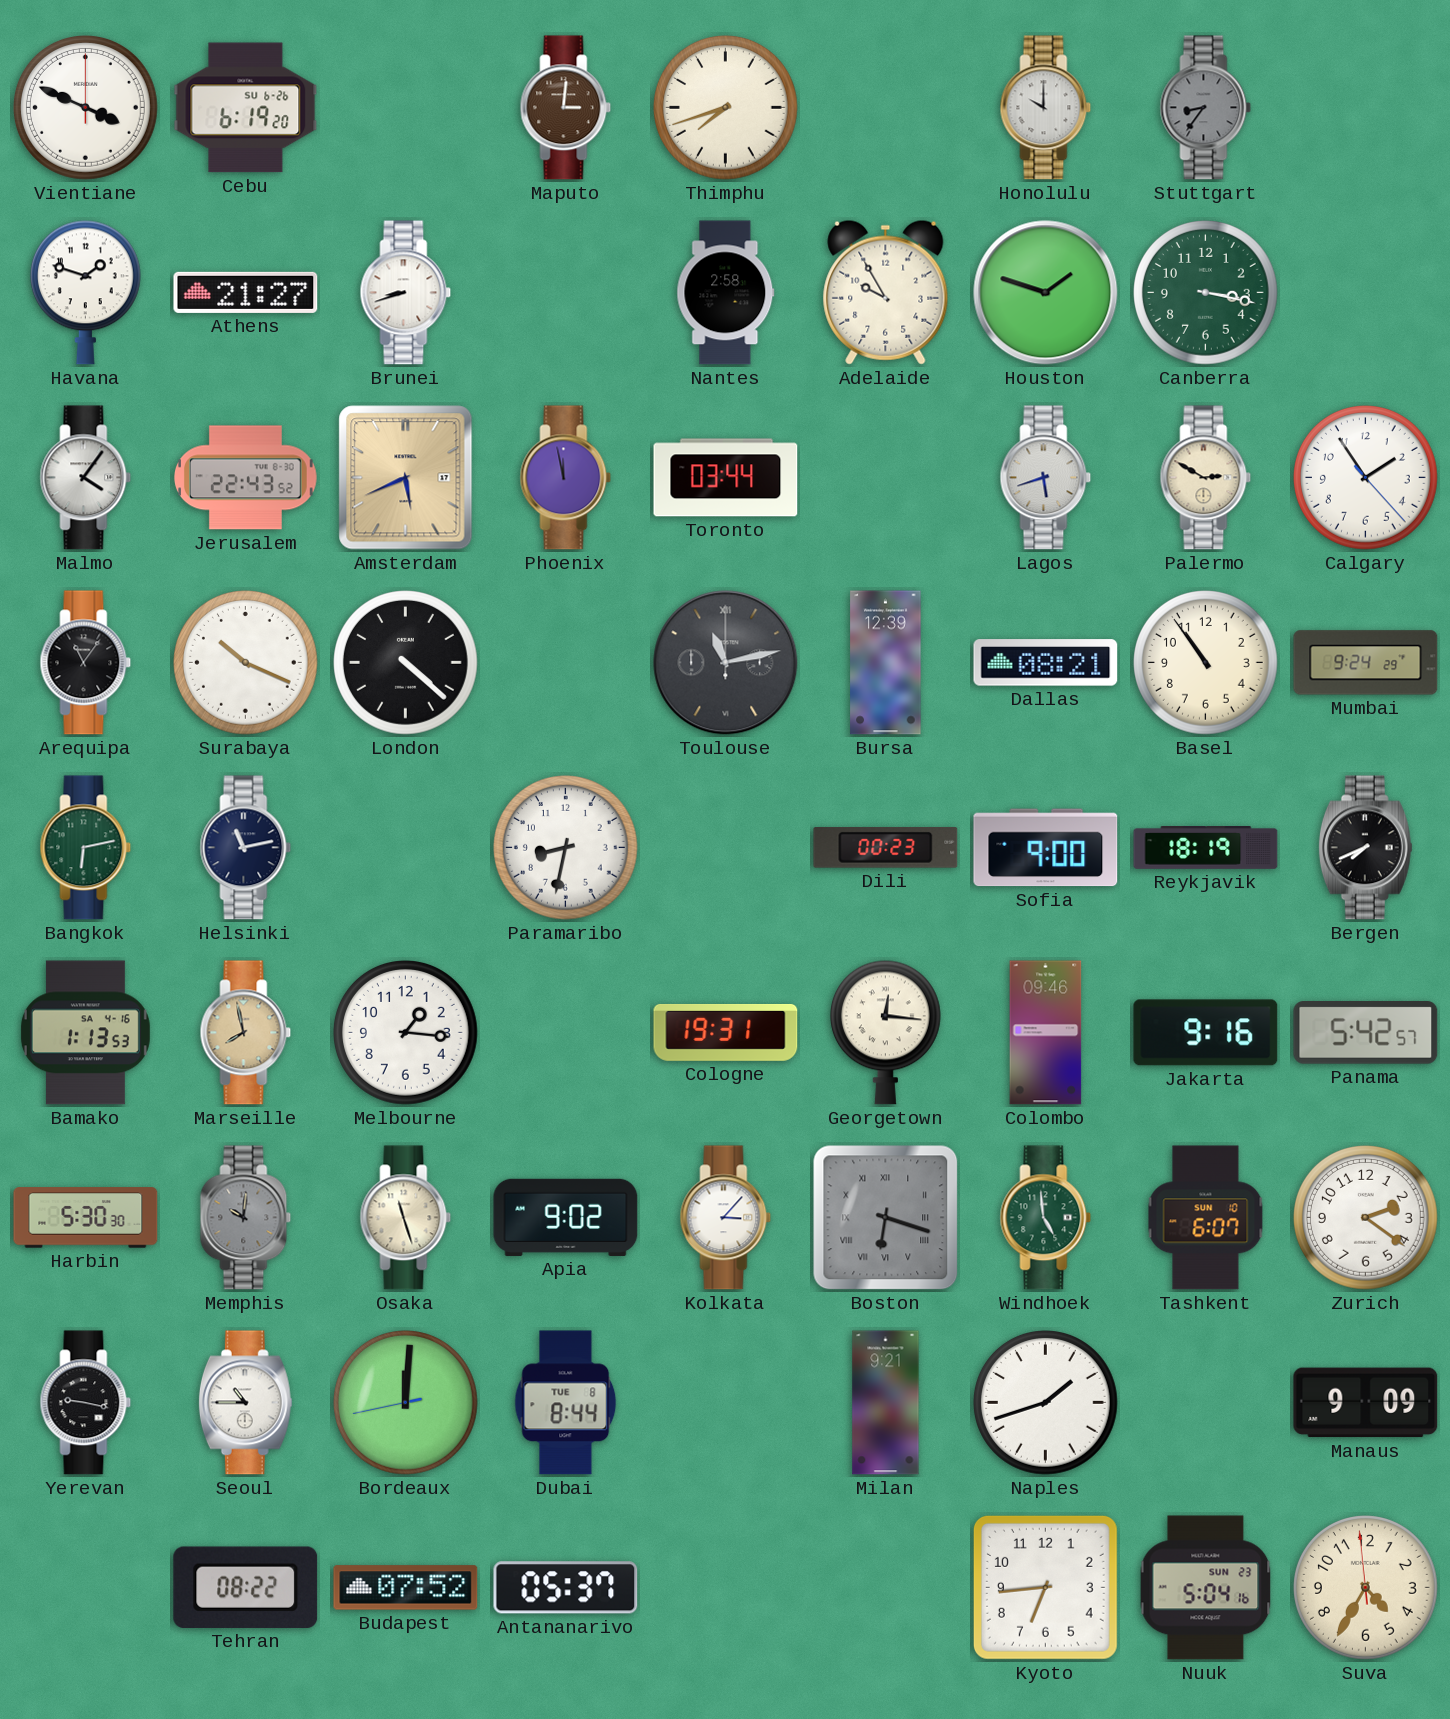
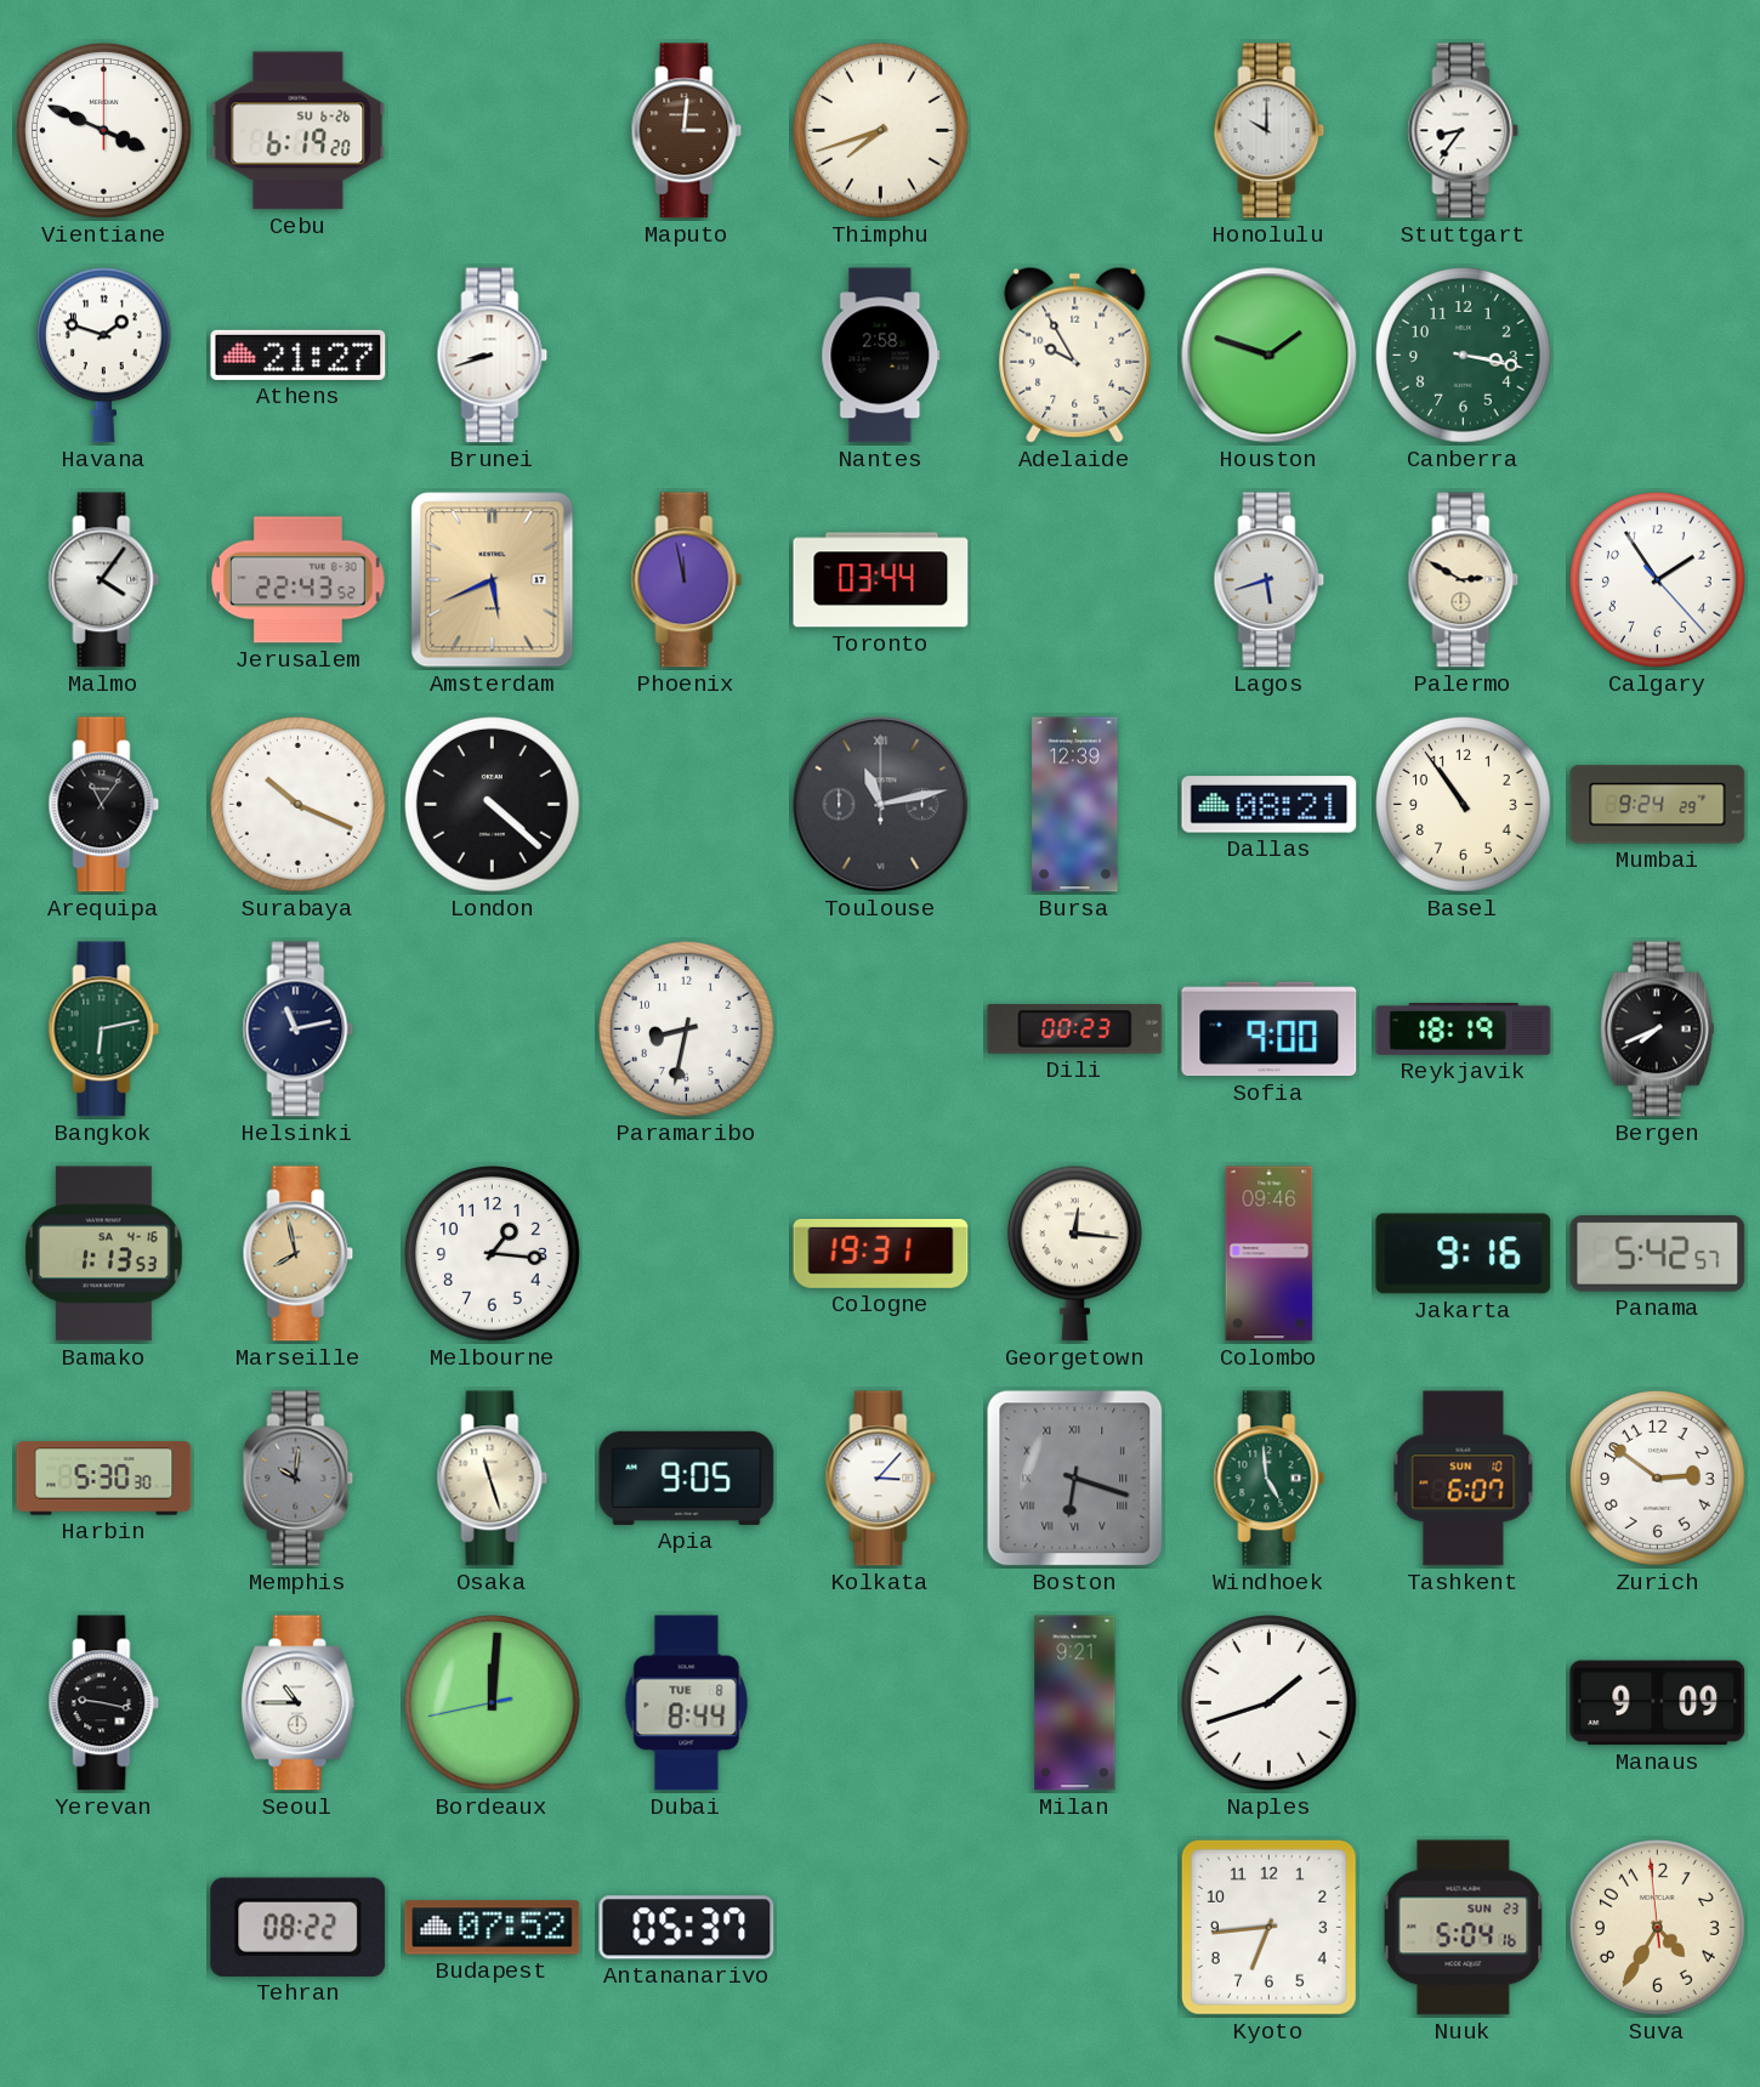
Stuttgart dial: grey -> white
Apia: 9:02 -> 9:05
Zurich: 2:21 -> 2:51
